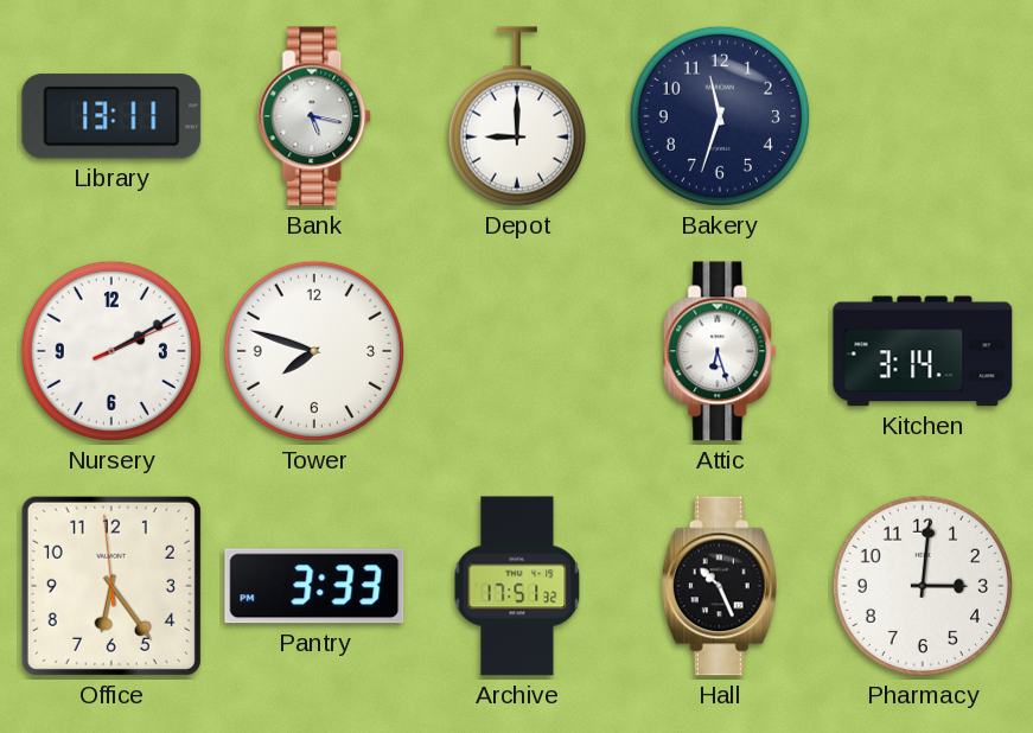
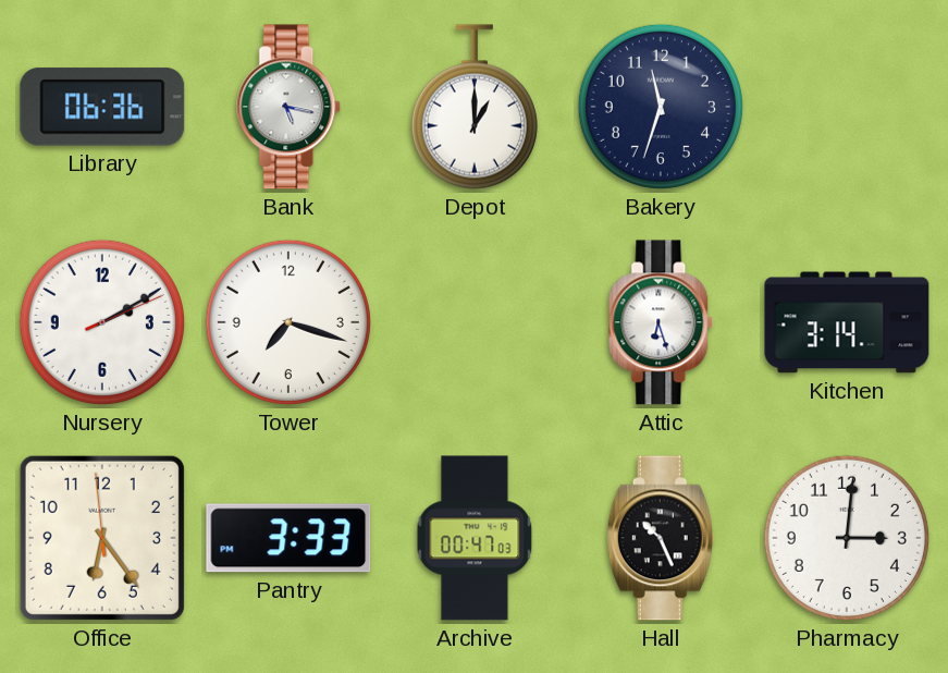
Library: 13:11 -> 06:36
Depot: 9:00 -> 1:00
Tower: 7:48 -> 7:18
Archive: 17:51 -> 00:47
